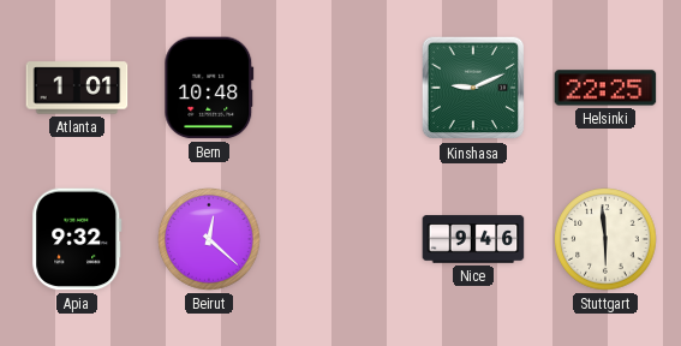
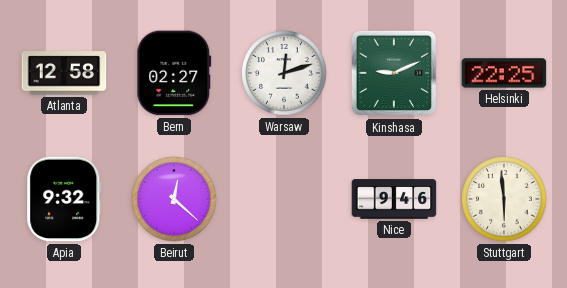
Atlanta: 1:01 -> 12:58
Bern: 10:48 -> 02:27
Warsaw: none -> 12:12
